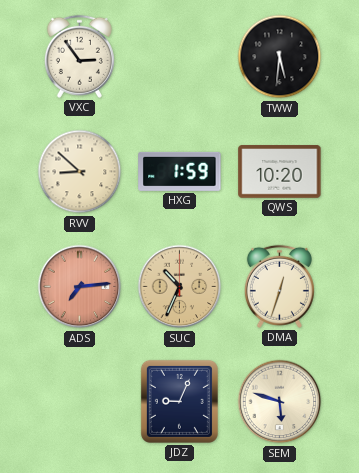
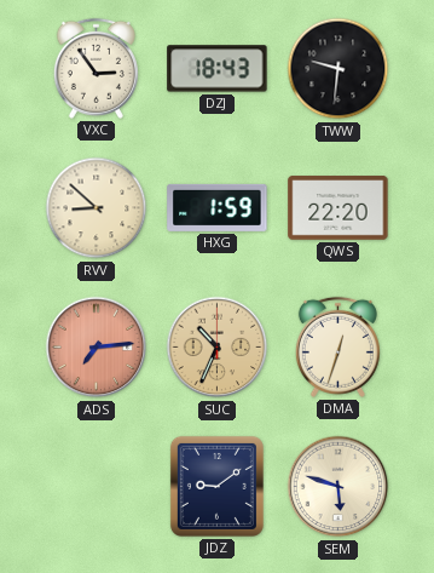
DZJ: none -> 18:43
TWW: 5:31 -> 9:31
QWS: 10:20 -> 22:20
JDZ: 9:04 -> 9:09
